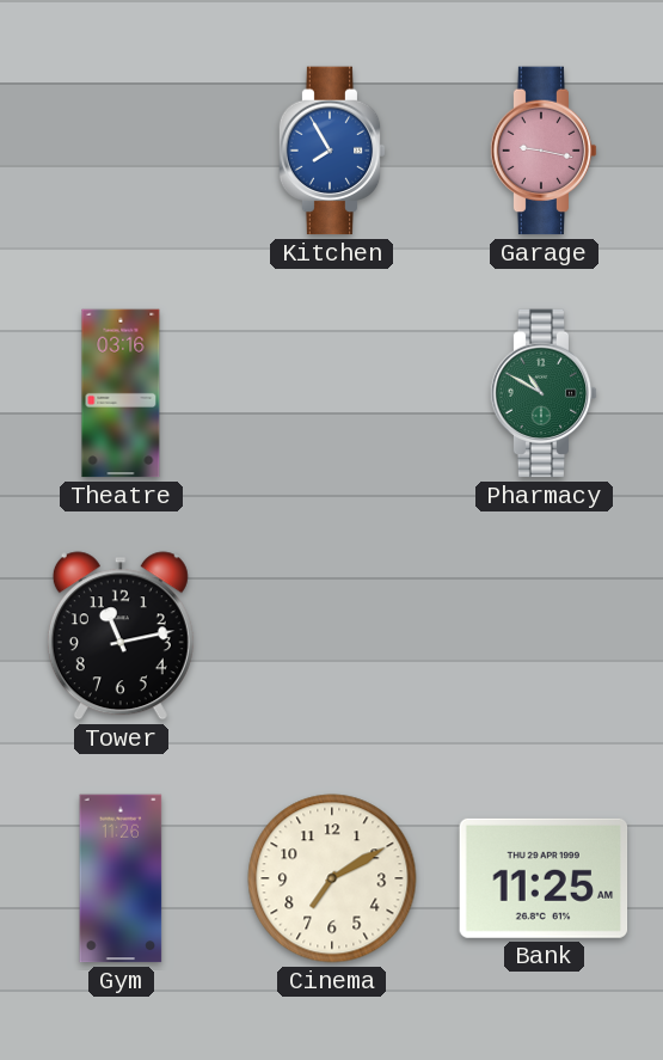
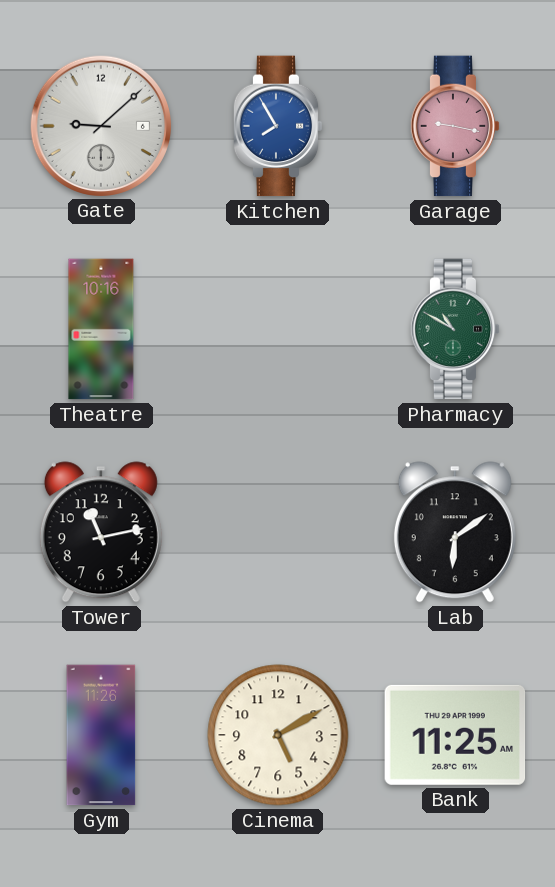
Gate: none -> 9:08
Theatre: 03:16 -> 10:16
Lab: none -> 6:09
Cinema: 7:10 -> 5:10
